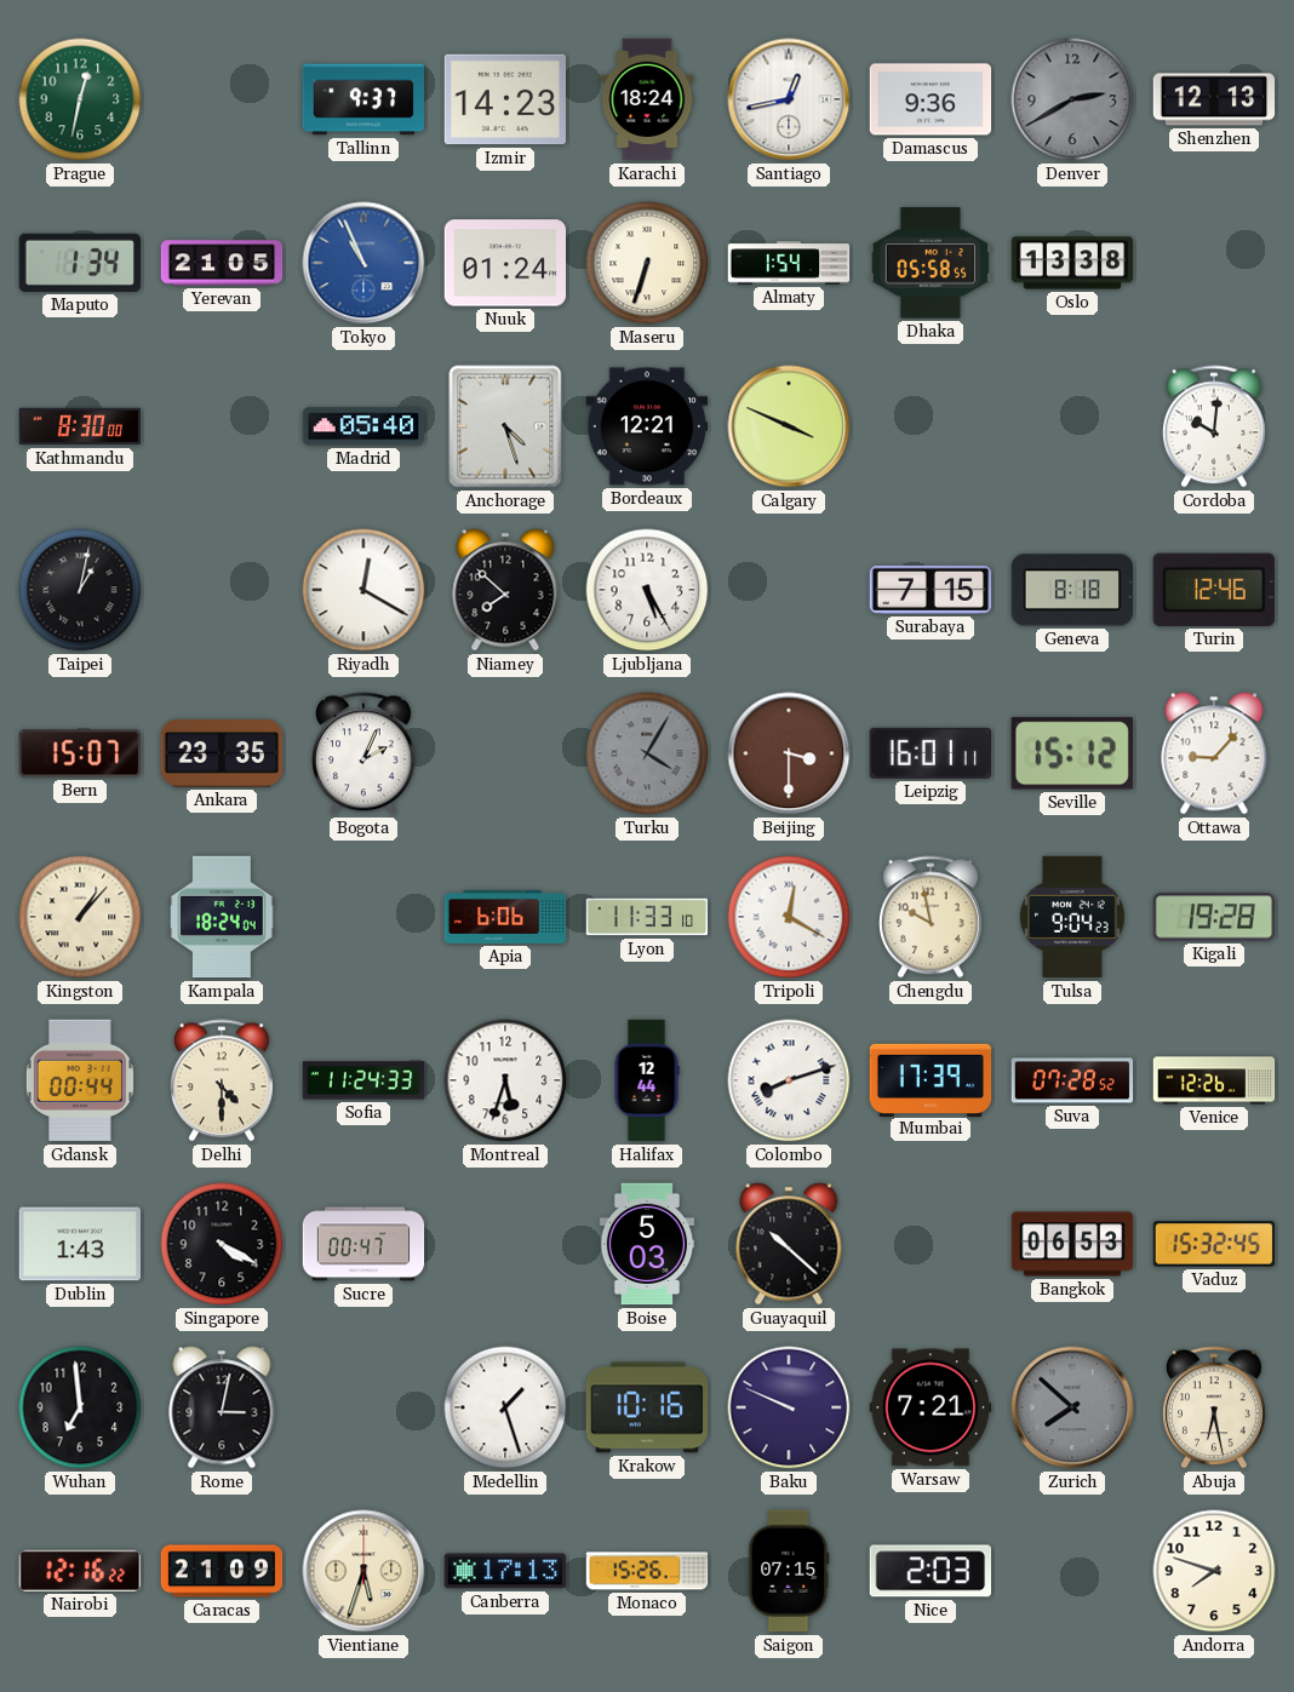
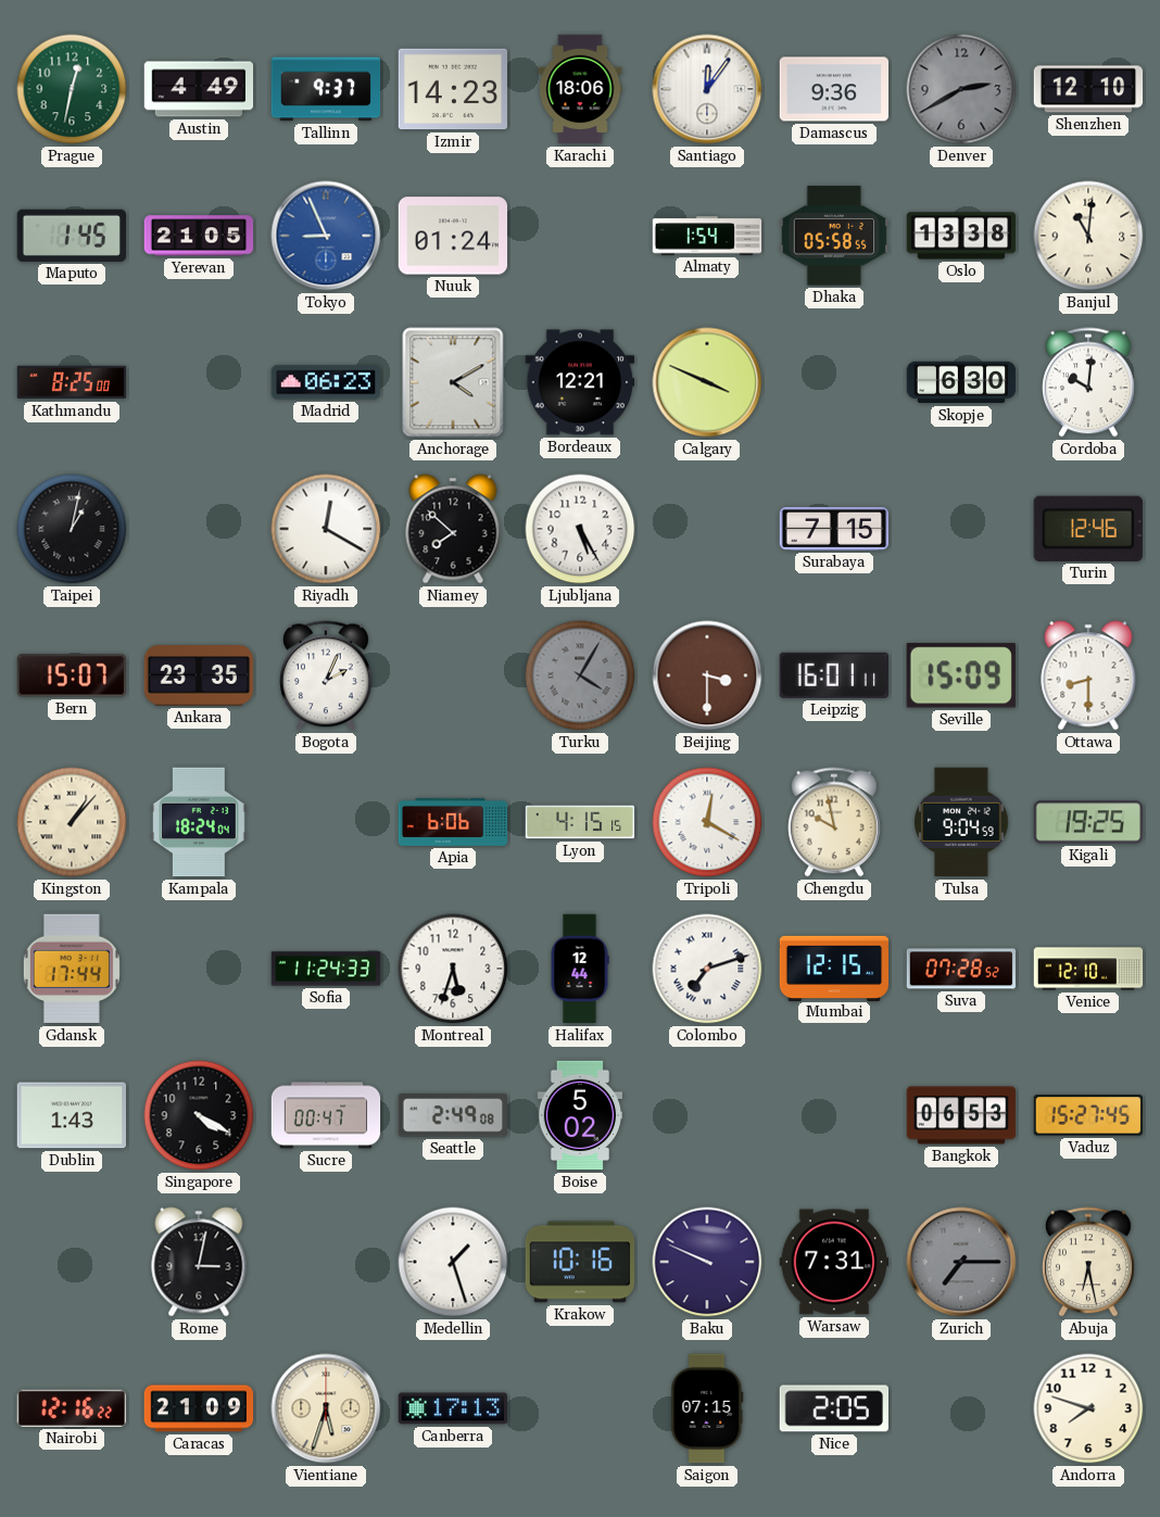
Austin: none -> 4:49
Karachi: 18:24 -> 18:06
Santiago: 12:43 -> 12:06
Shenzhen: 12:13 -> 12:10
Maputo: 1:34 -> 1:45
Tokyo: 10:56 -> 8:56
Maseru: 6:33 -> none
Banjul: none -> 11:01
Kathmandu: 8:30 -> 8:25
Madrid: 05:40 -> 06:23
Anchorage: 4:27 -> 4:10
Skopje: none -> 6:30
Geneva: 8:18 -> none
Seville: 15:12 -> 15:09
Ottawa: 9:07 -> 8:30
Lyon: 11:33 -> 4:15
Tulsa: 9:04:23 -> 9:04:59
Kigali: 19:28 -> 19:25
Gdansk: 00:44 -> 17:44
Delhi: 4:30 -> none
Colombo: 8:12 -> 7:12
Mumbai: 17:39 -> 12:15
Venice: 12:26 -> 12:10
Seattle: none -> 2:49
Boise: 5:03 -> 5:02
Guayaquil: 10:22 -> none
Vaduz: 15:32 -> 15:27
Wuhan: 6:59 -> none
Warsaw: 7:21 -> 7:31
Zurich: 7:52 -> 7:15
Monaco: 15:26 -> none
Nice: 2:03 -> 2:05
